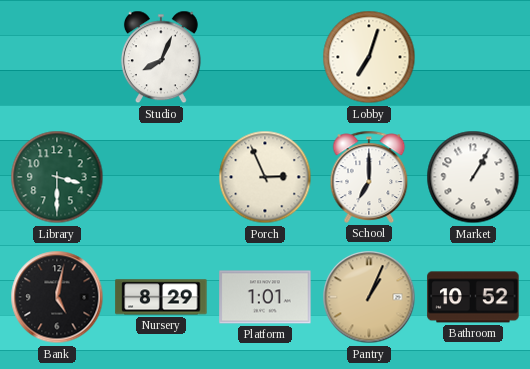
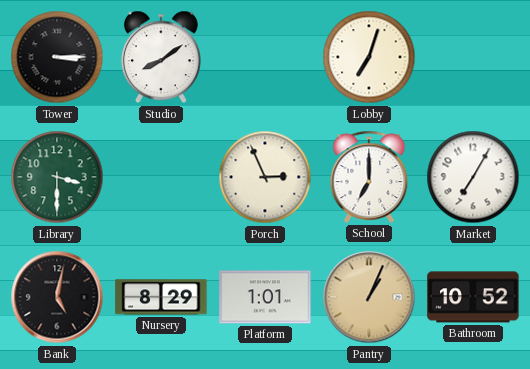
Tower: none -> 3:15
Studio: 8:04 -> 8:09
Market: 1:05 -> 7:05
